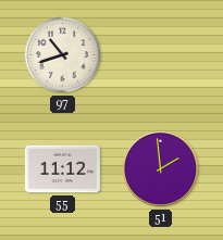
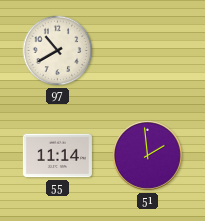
97: 10:42 -> 10:40
55: 11:12 -> 11:14
